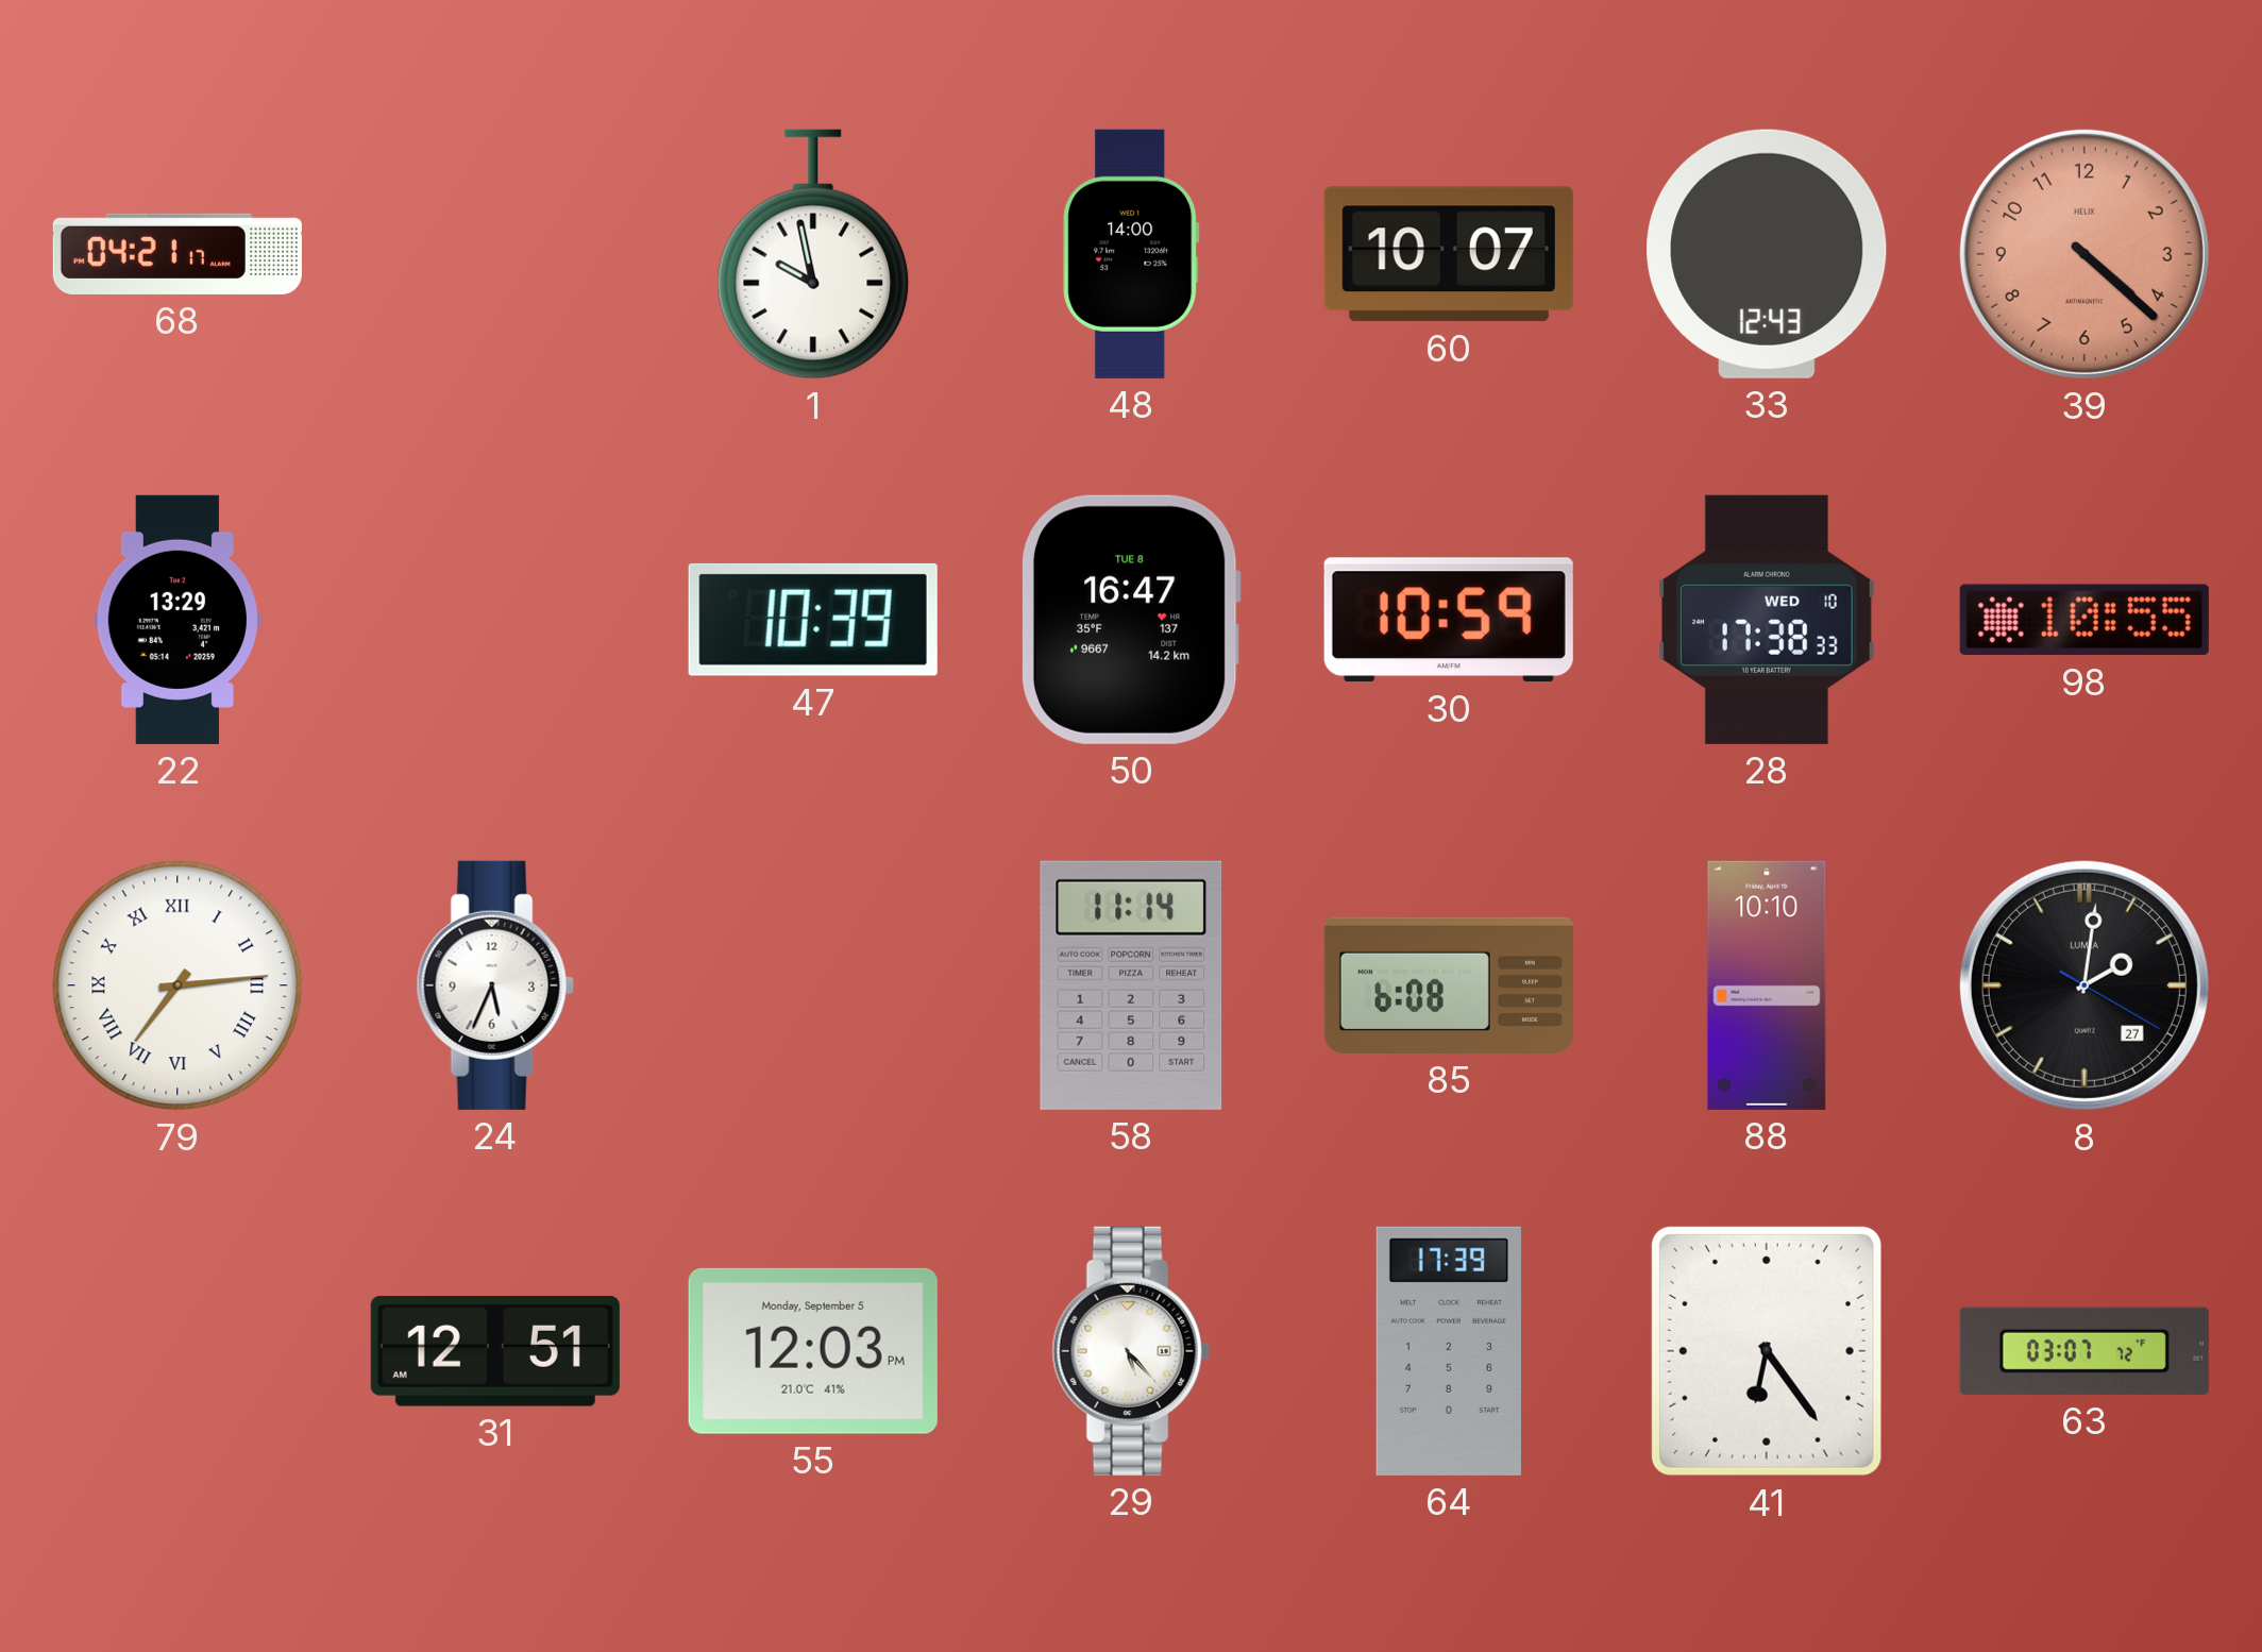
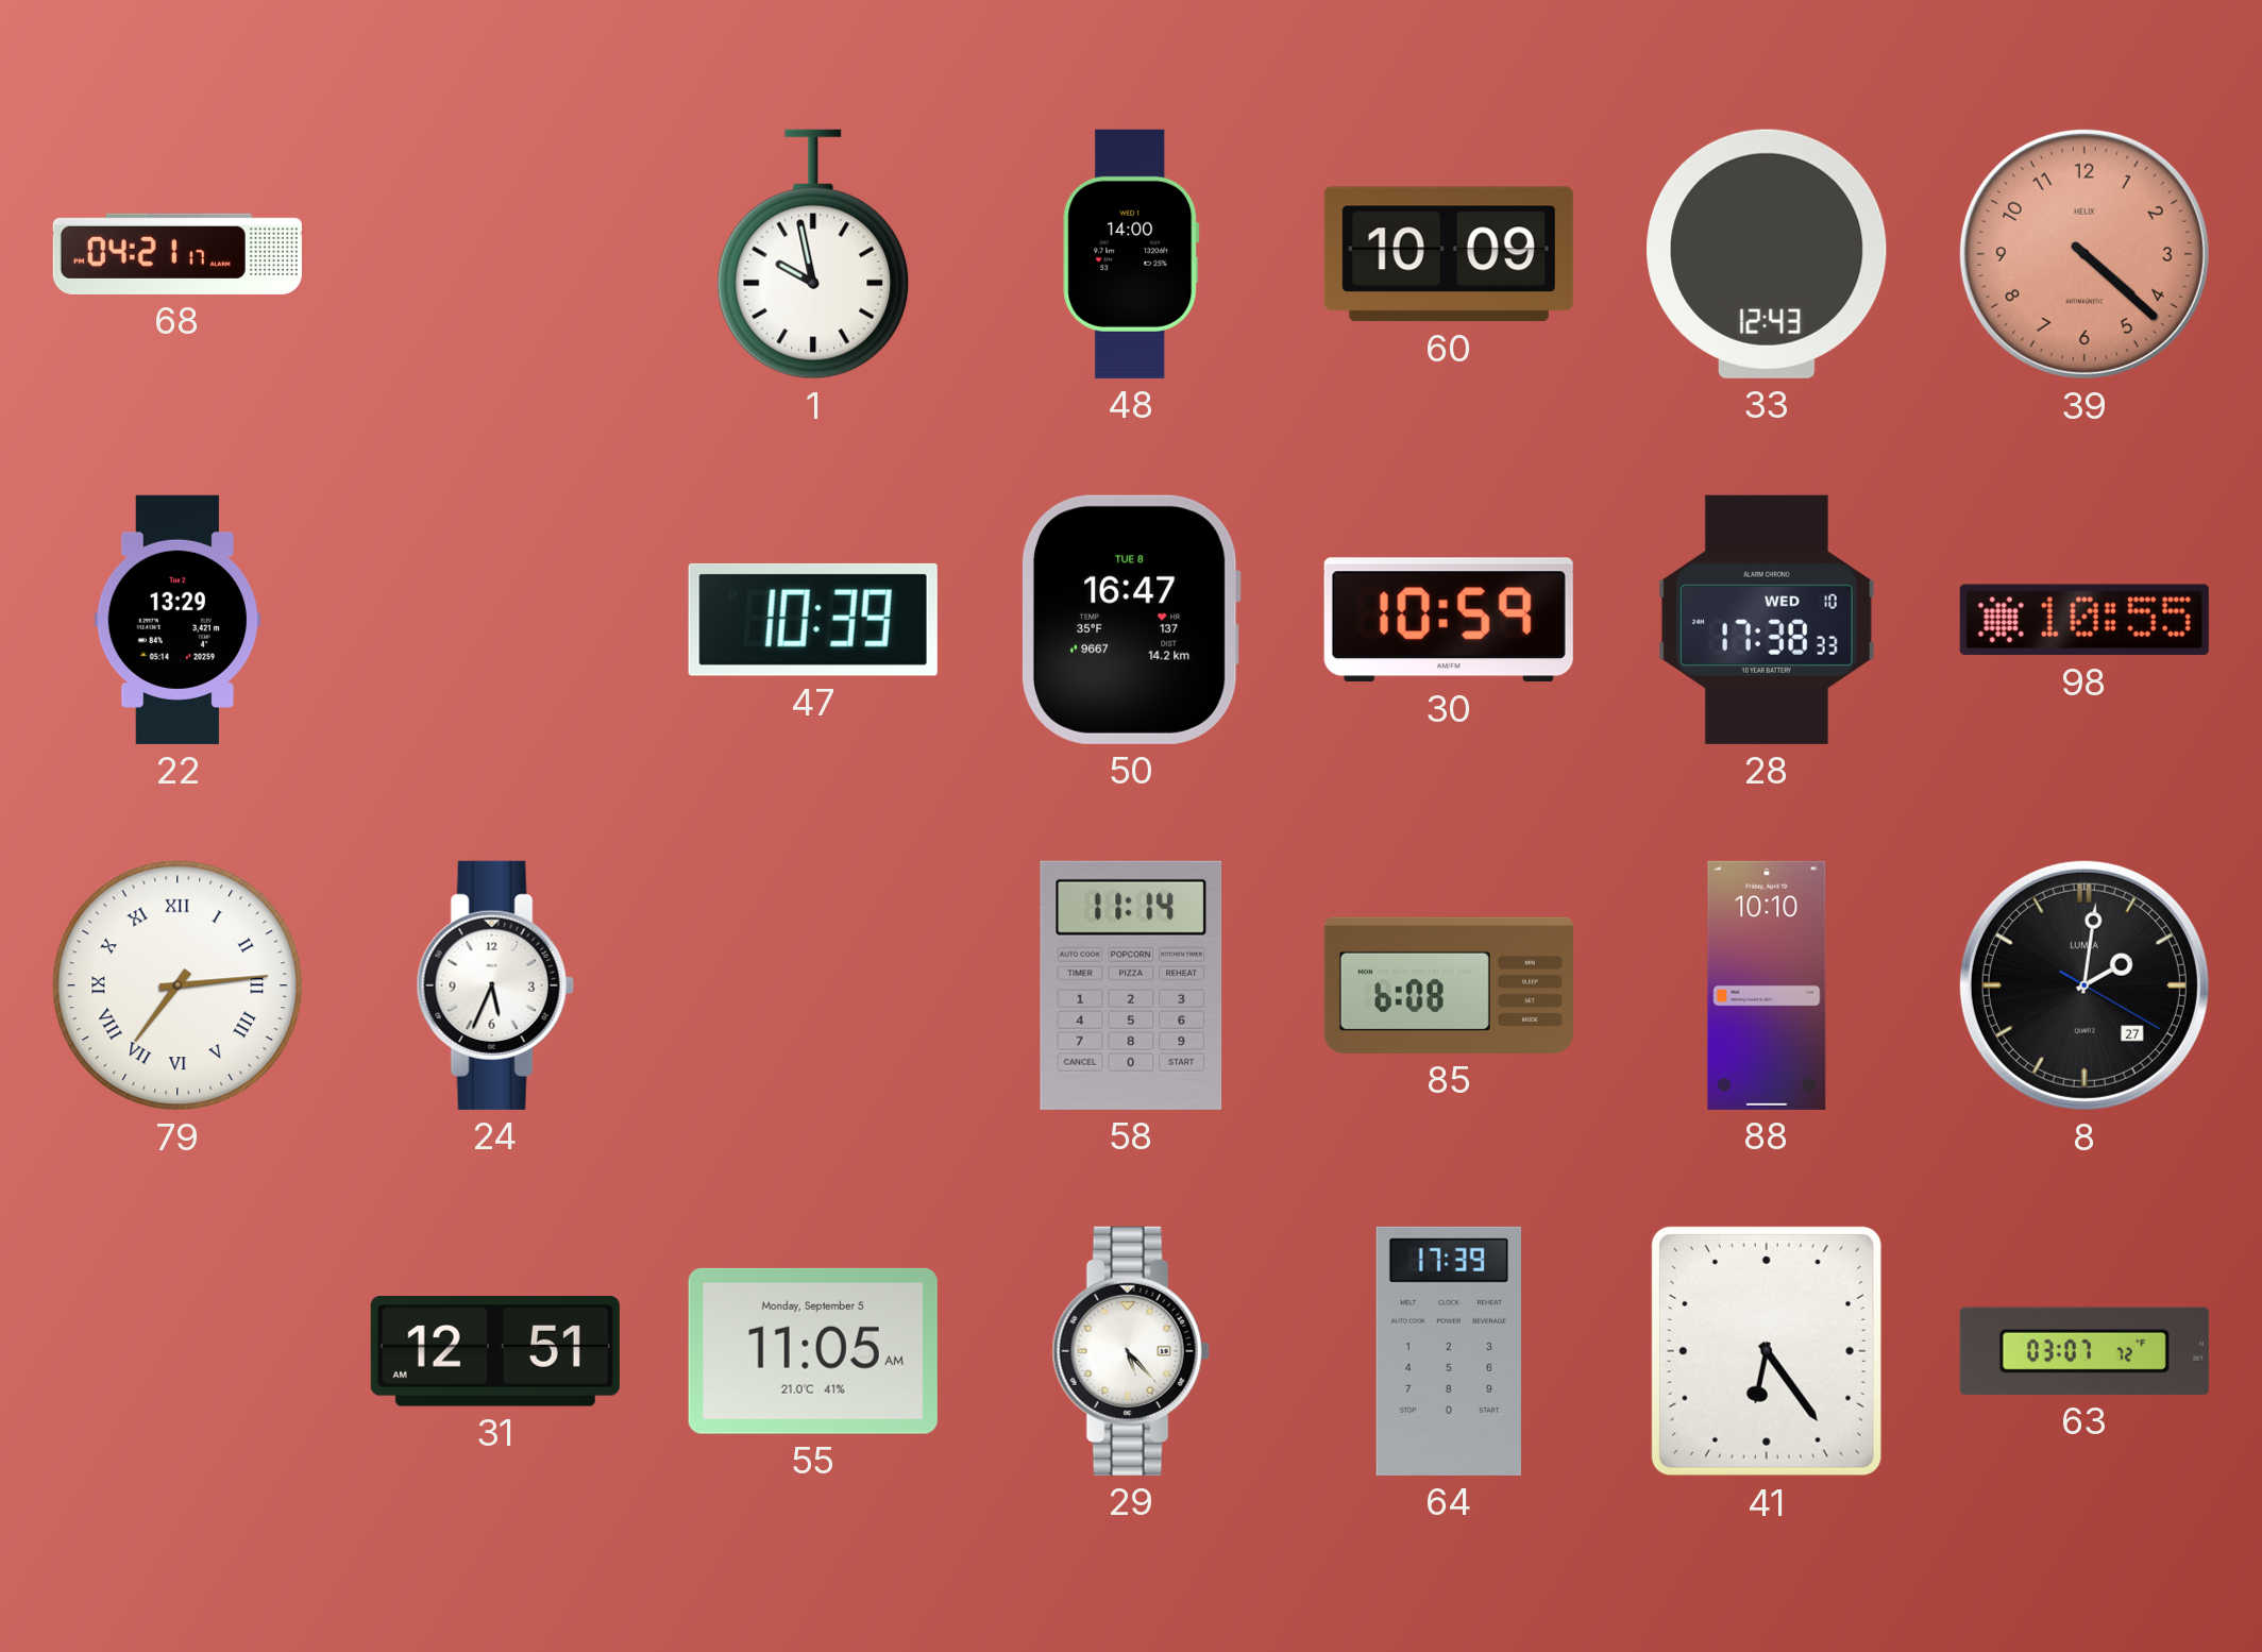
60: 10:07 -> 10:09
55: 12:03 -> 11:05
